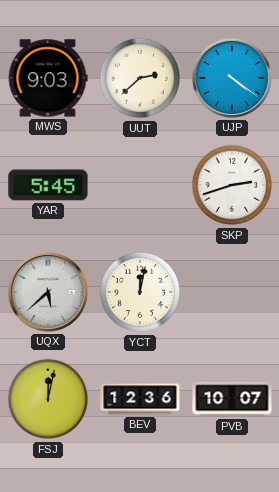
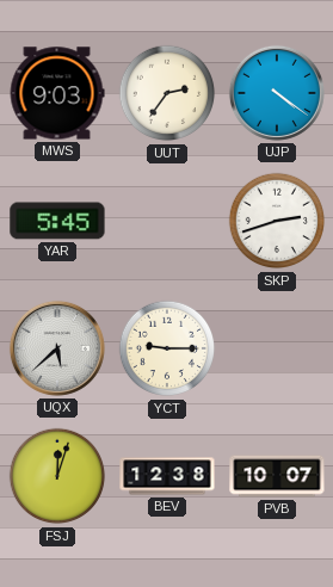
UUT: 2:38 -> 2:36
YCT: 12:02 -> 9:15
FSJ: 12:02 -> 12:03
BEV: 12:36 -> 12:38
